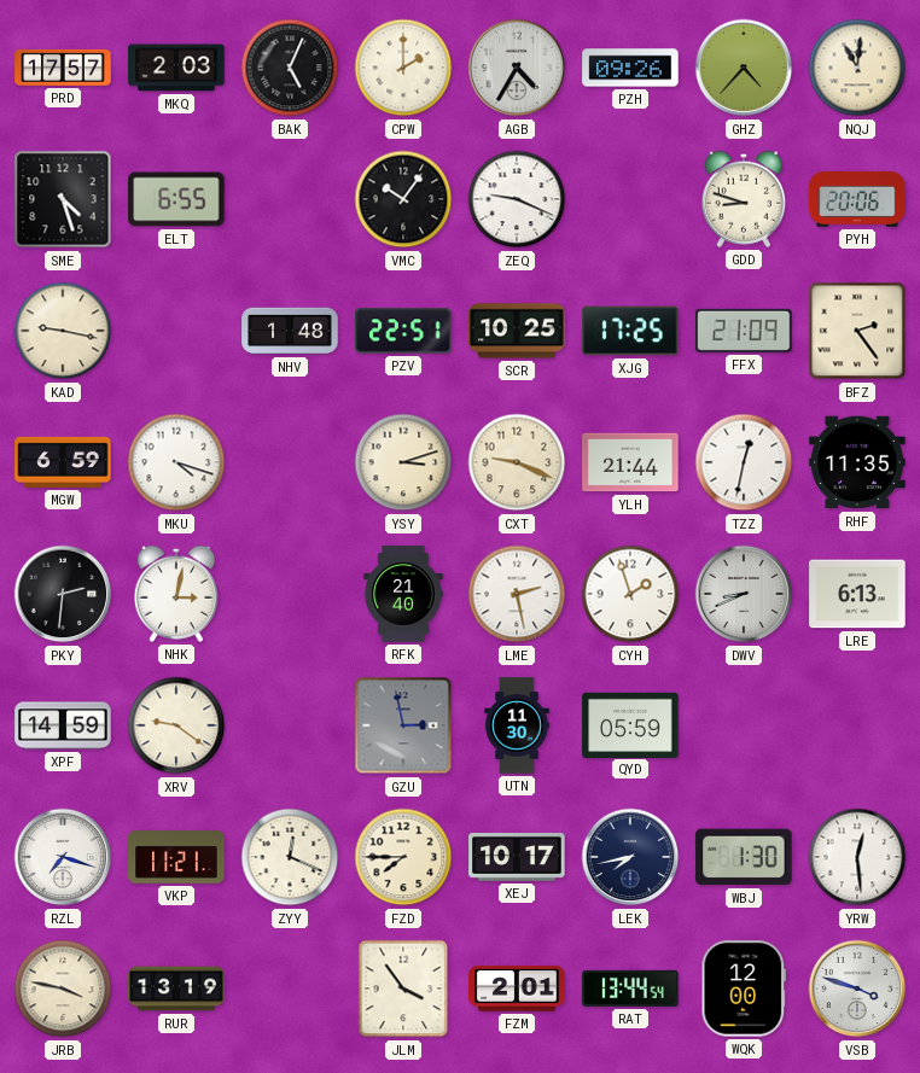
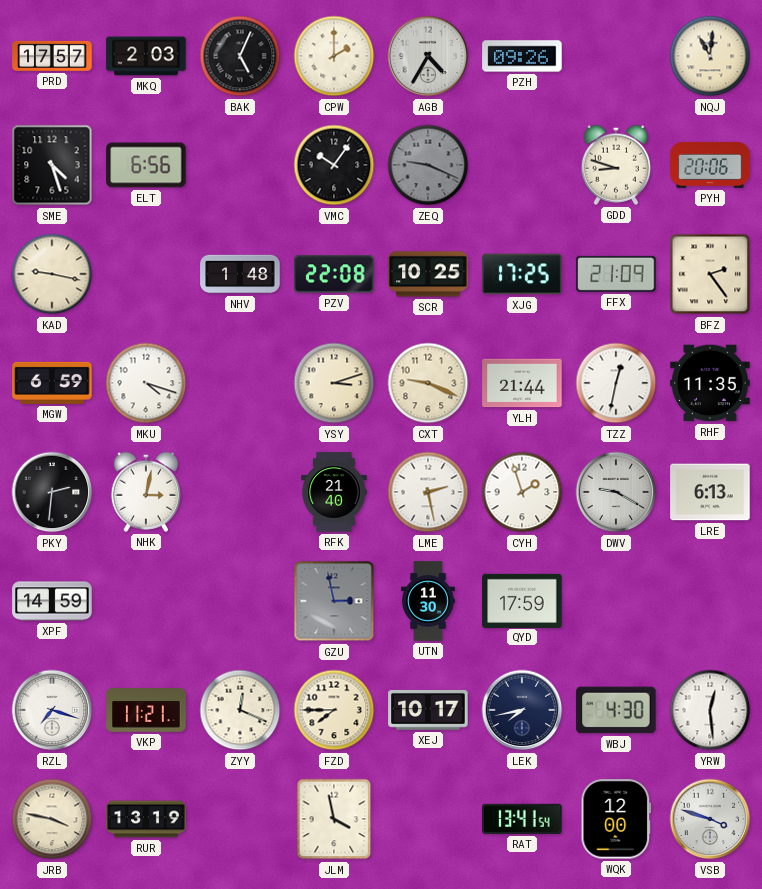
GHZ: 4:37 -> none
ELT: 6:55 -> 6:56
ZEQ dial: white -> grey
PZV: 22:51 -> 22:08
DWV: 8:41 -> 9:20
XRV: 9:21 -> none
QYD: 05:59 -> 17:59
WBJ: 1:30 -> 4:30
JLM: 3:54 -> 3:58
FZM: 2:01 -> none
RAT: 13:44 -> 13:41
